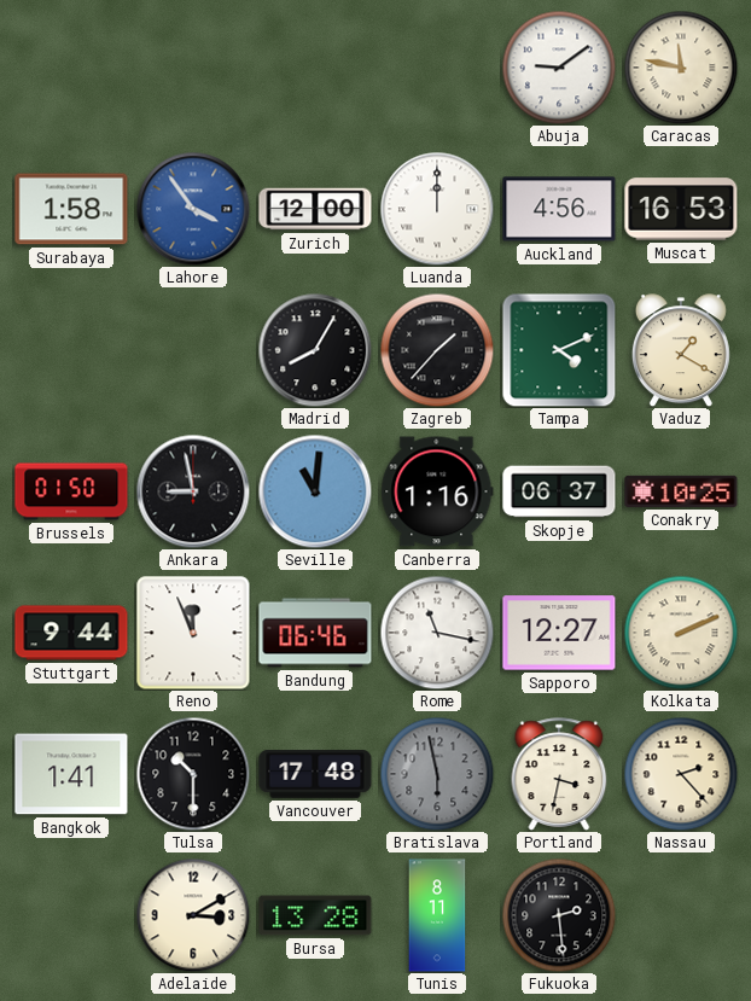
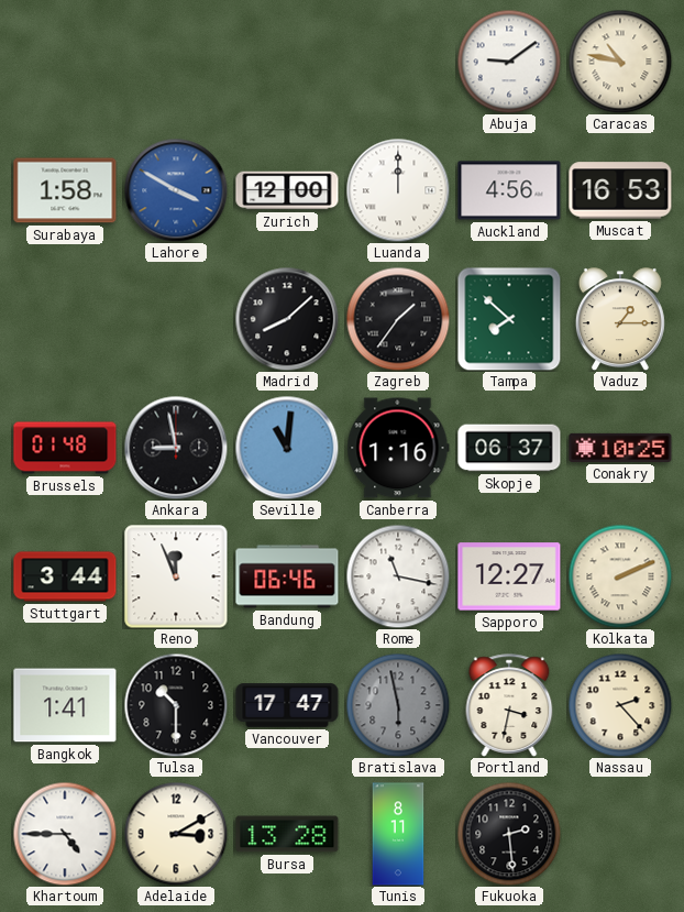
Caracas: 11:47 -> 10:47
Lahore: 3:54 -> 3:50
Madrid: 8:05 -> 8:08
Zagreb: 1:37 -> 1:36
Tampa: 4:11 -> 7:52
Vaduz: 1:20 -> 1:15
Brussels: 01:50 -> 01:48
Stuttgart: 9:44 -> 3:44
Vancouver: 17:48 -> 17:47
Khartoum: none -> 4:45
